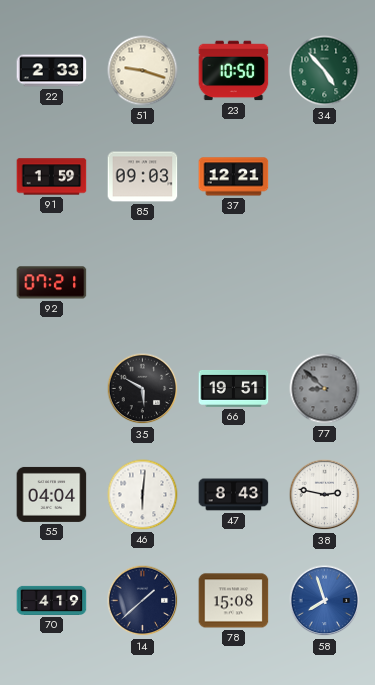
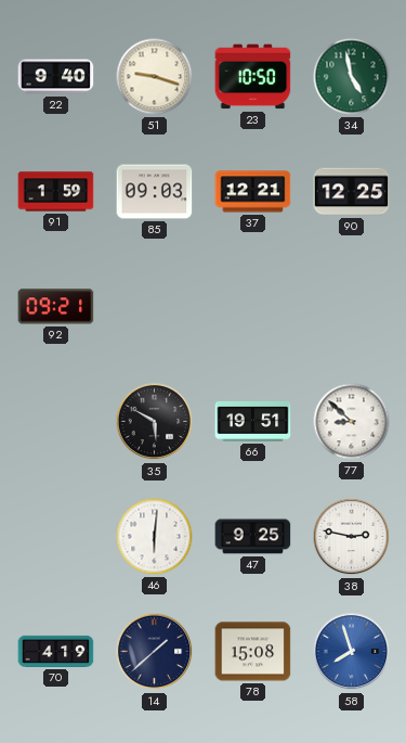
22: 2:33 -> 9:40
34: 4:53 -> 4:58
90: none -> 12:25
92: 07:21 -> 09:21
77 dial: grey -> white
55: 04:04 -> none
47: 8:43 -> 9:25
